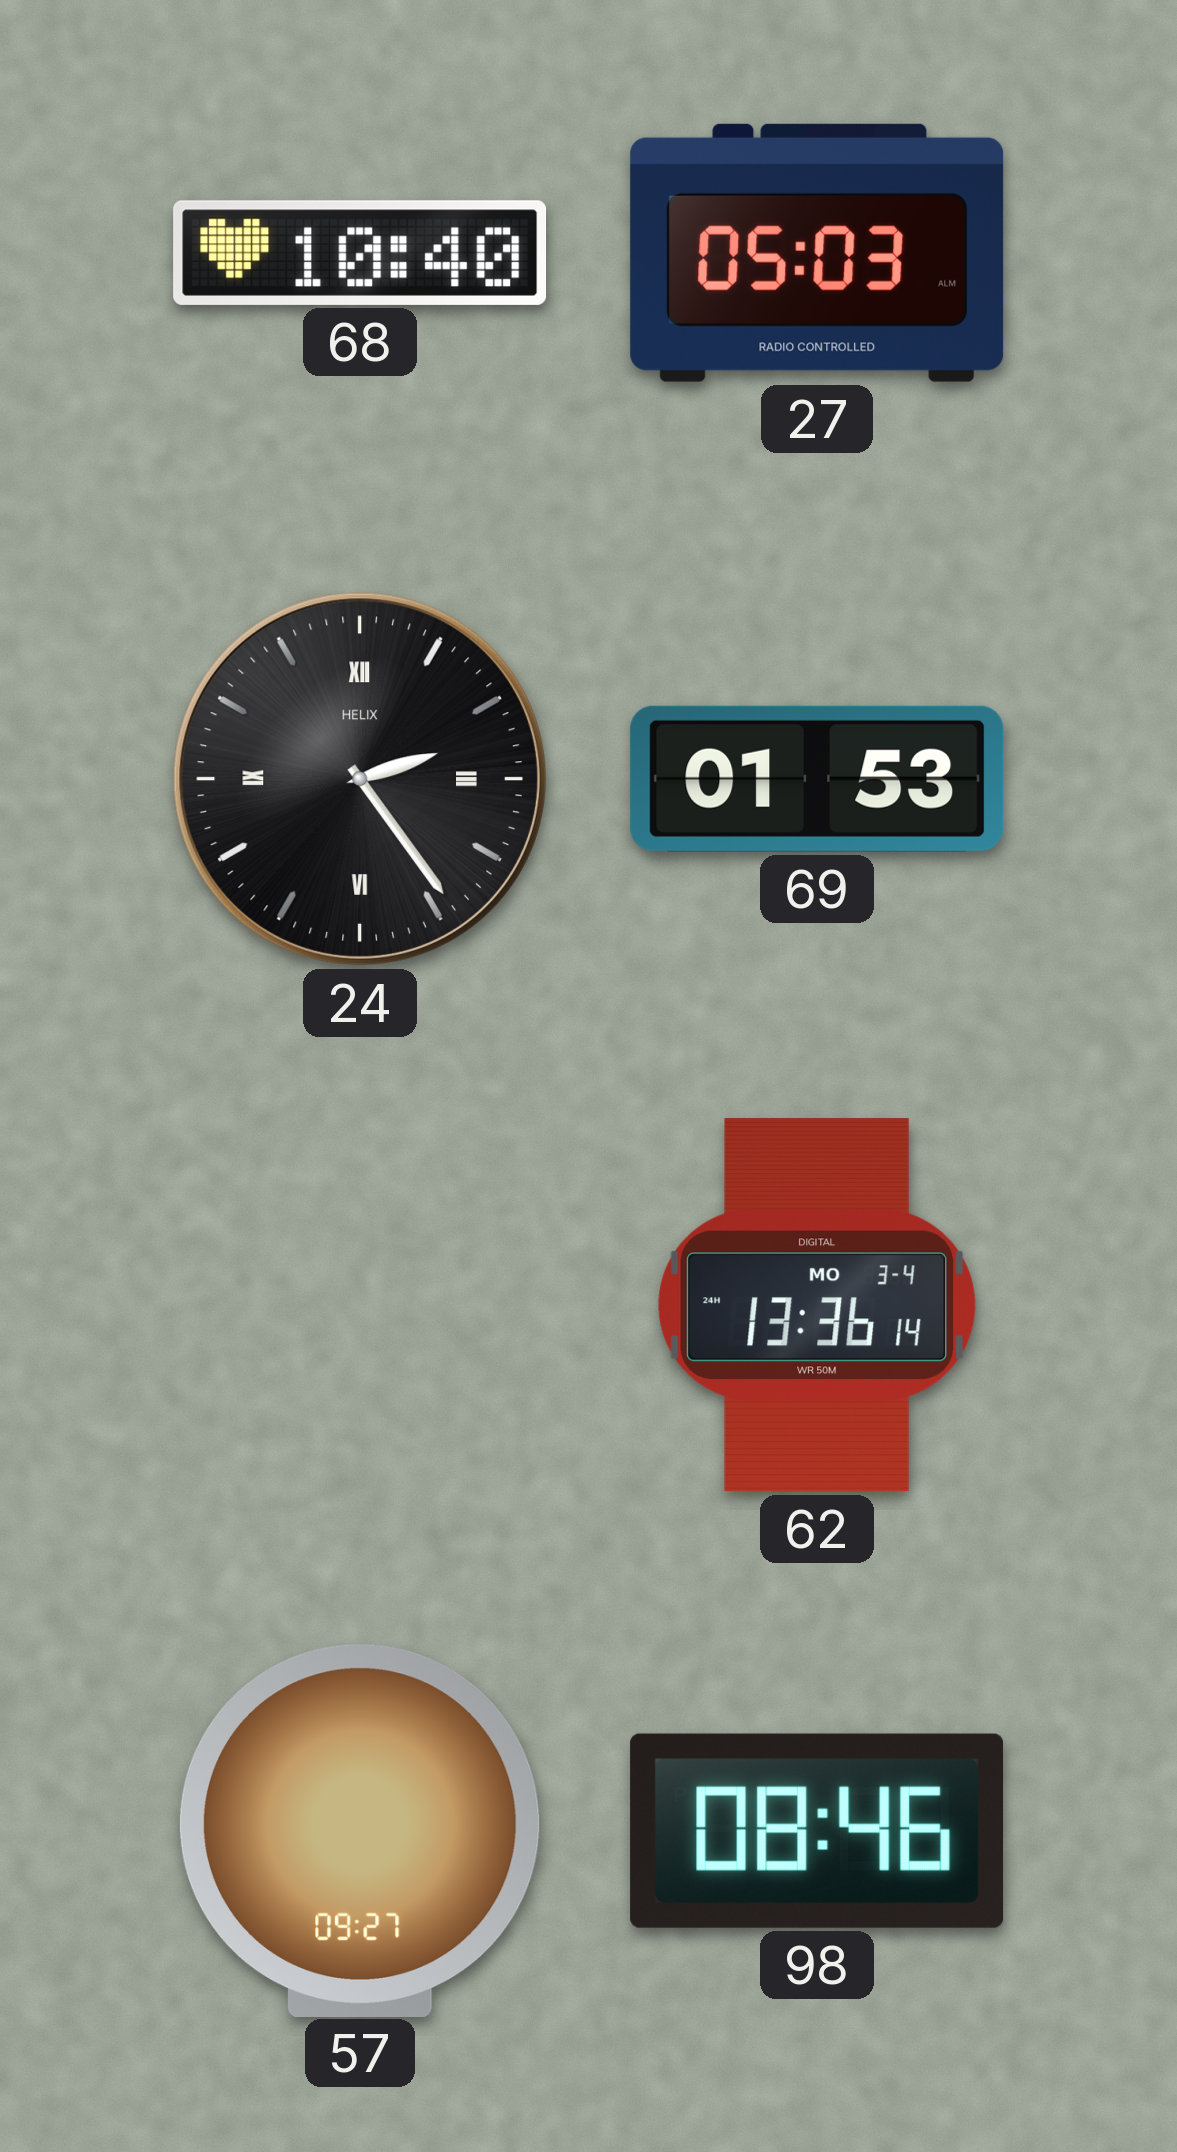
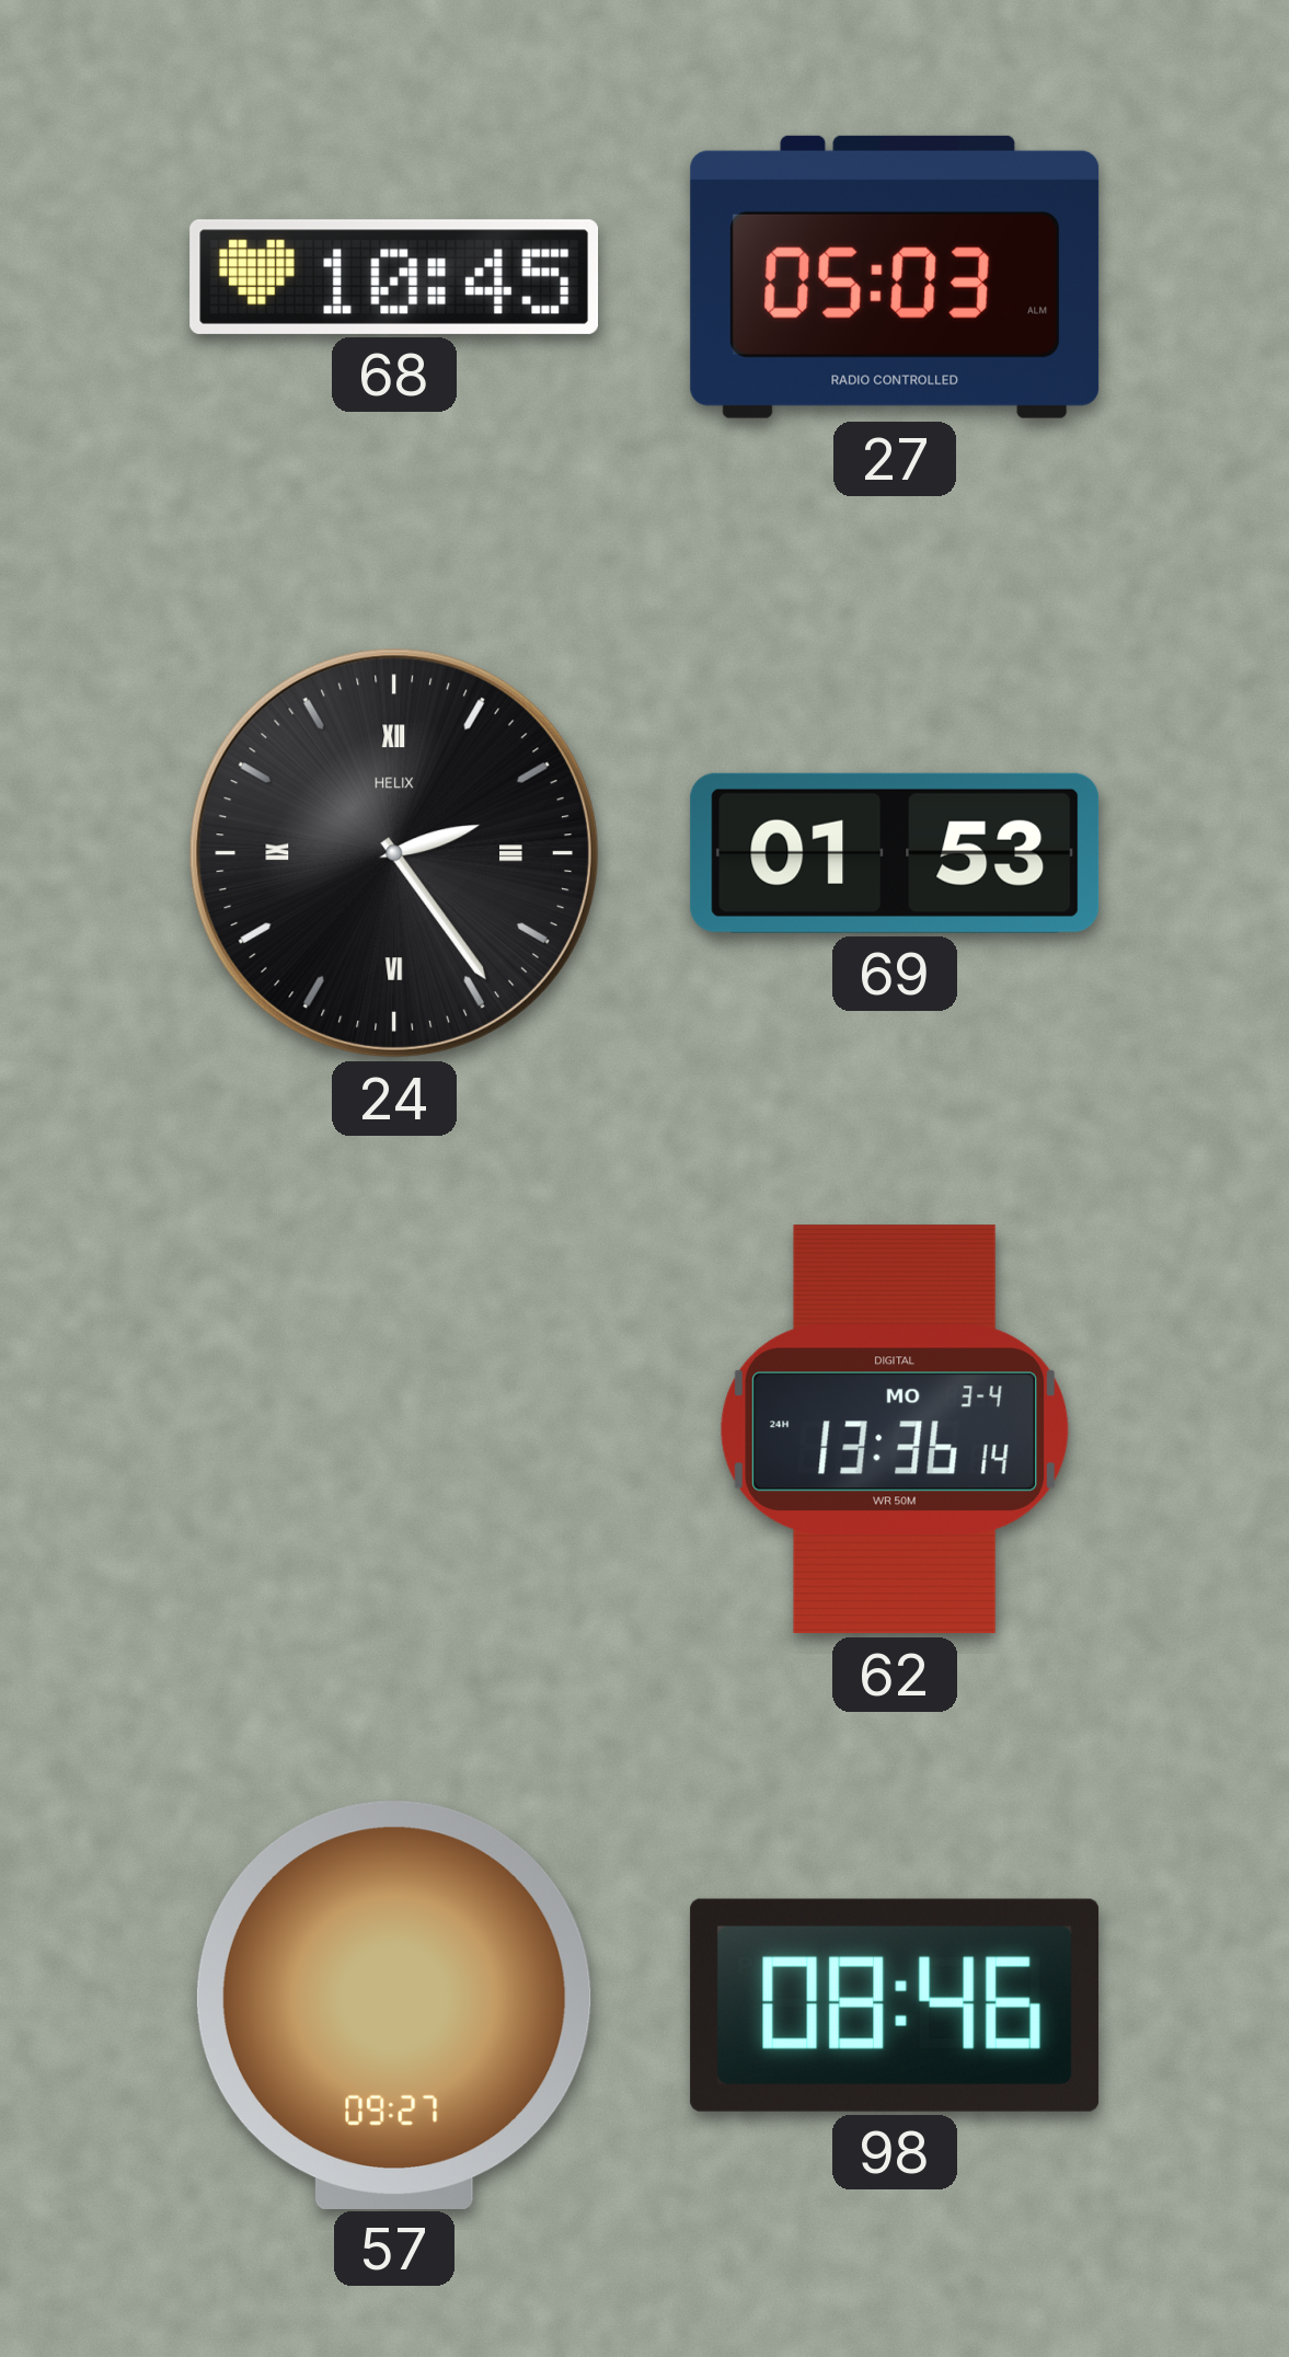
68: 10:40 -> 10:45
